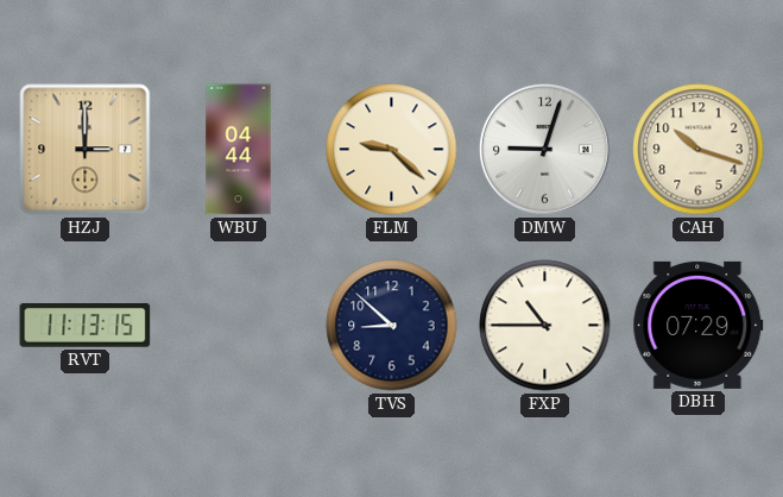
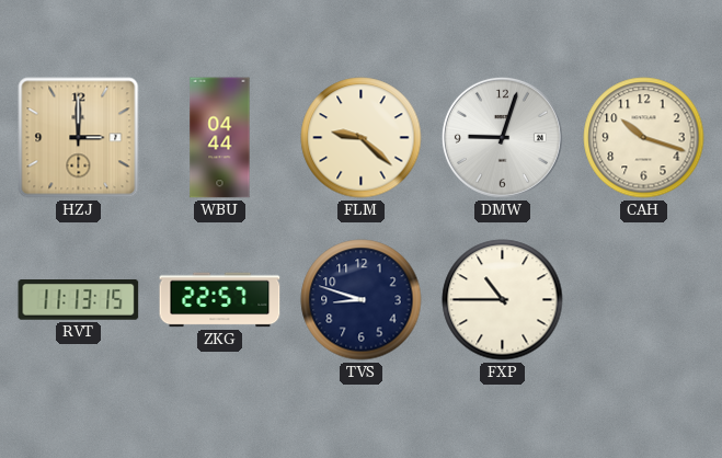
ZKG: none -> 22:57
TVS: 8:52 -> 8:48
DBH: 07:29 -> none
